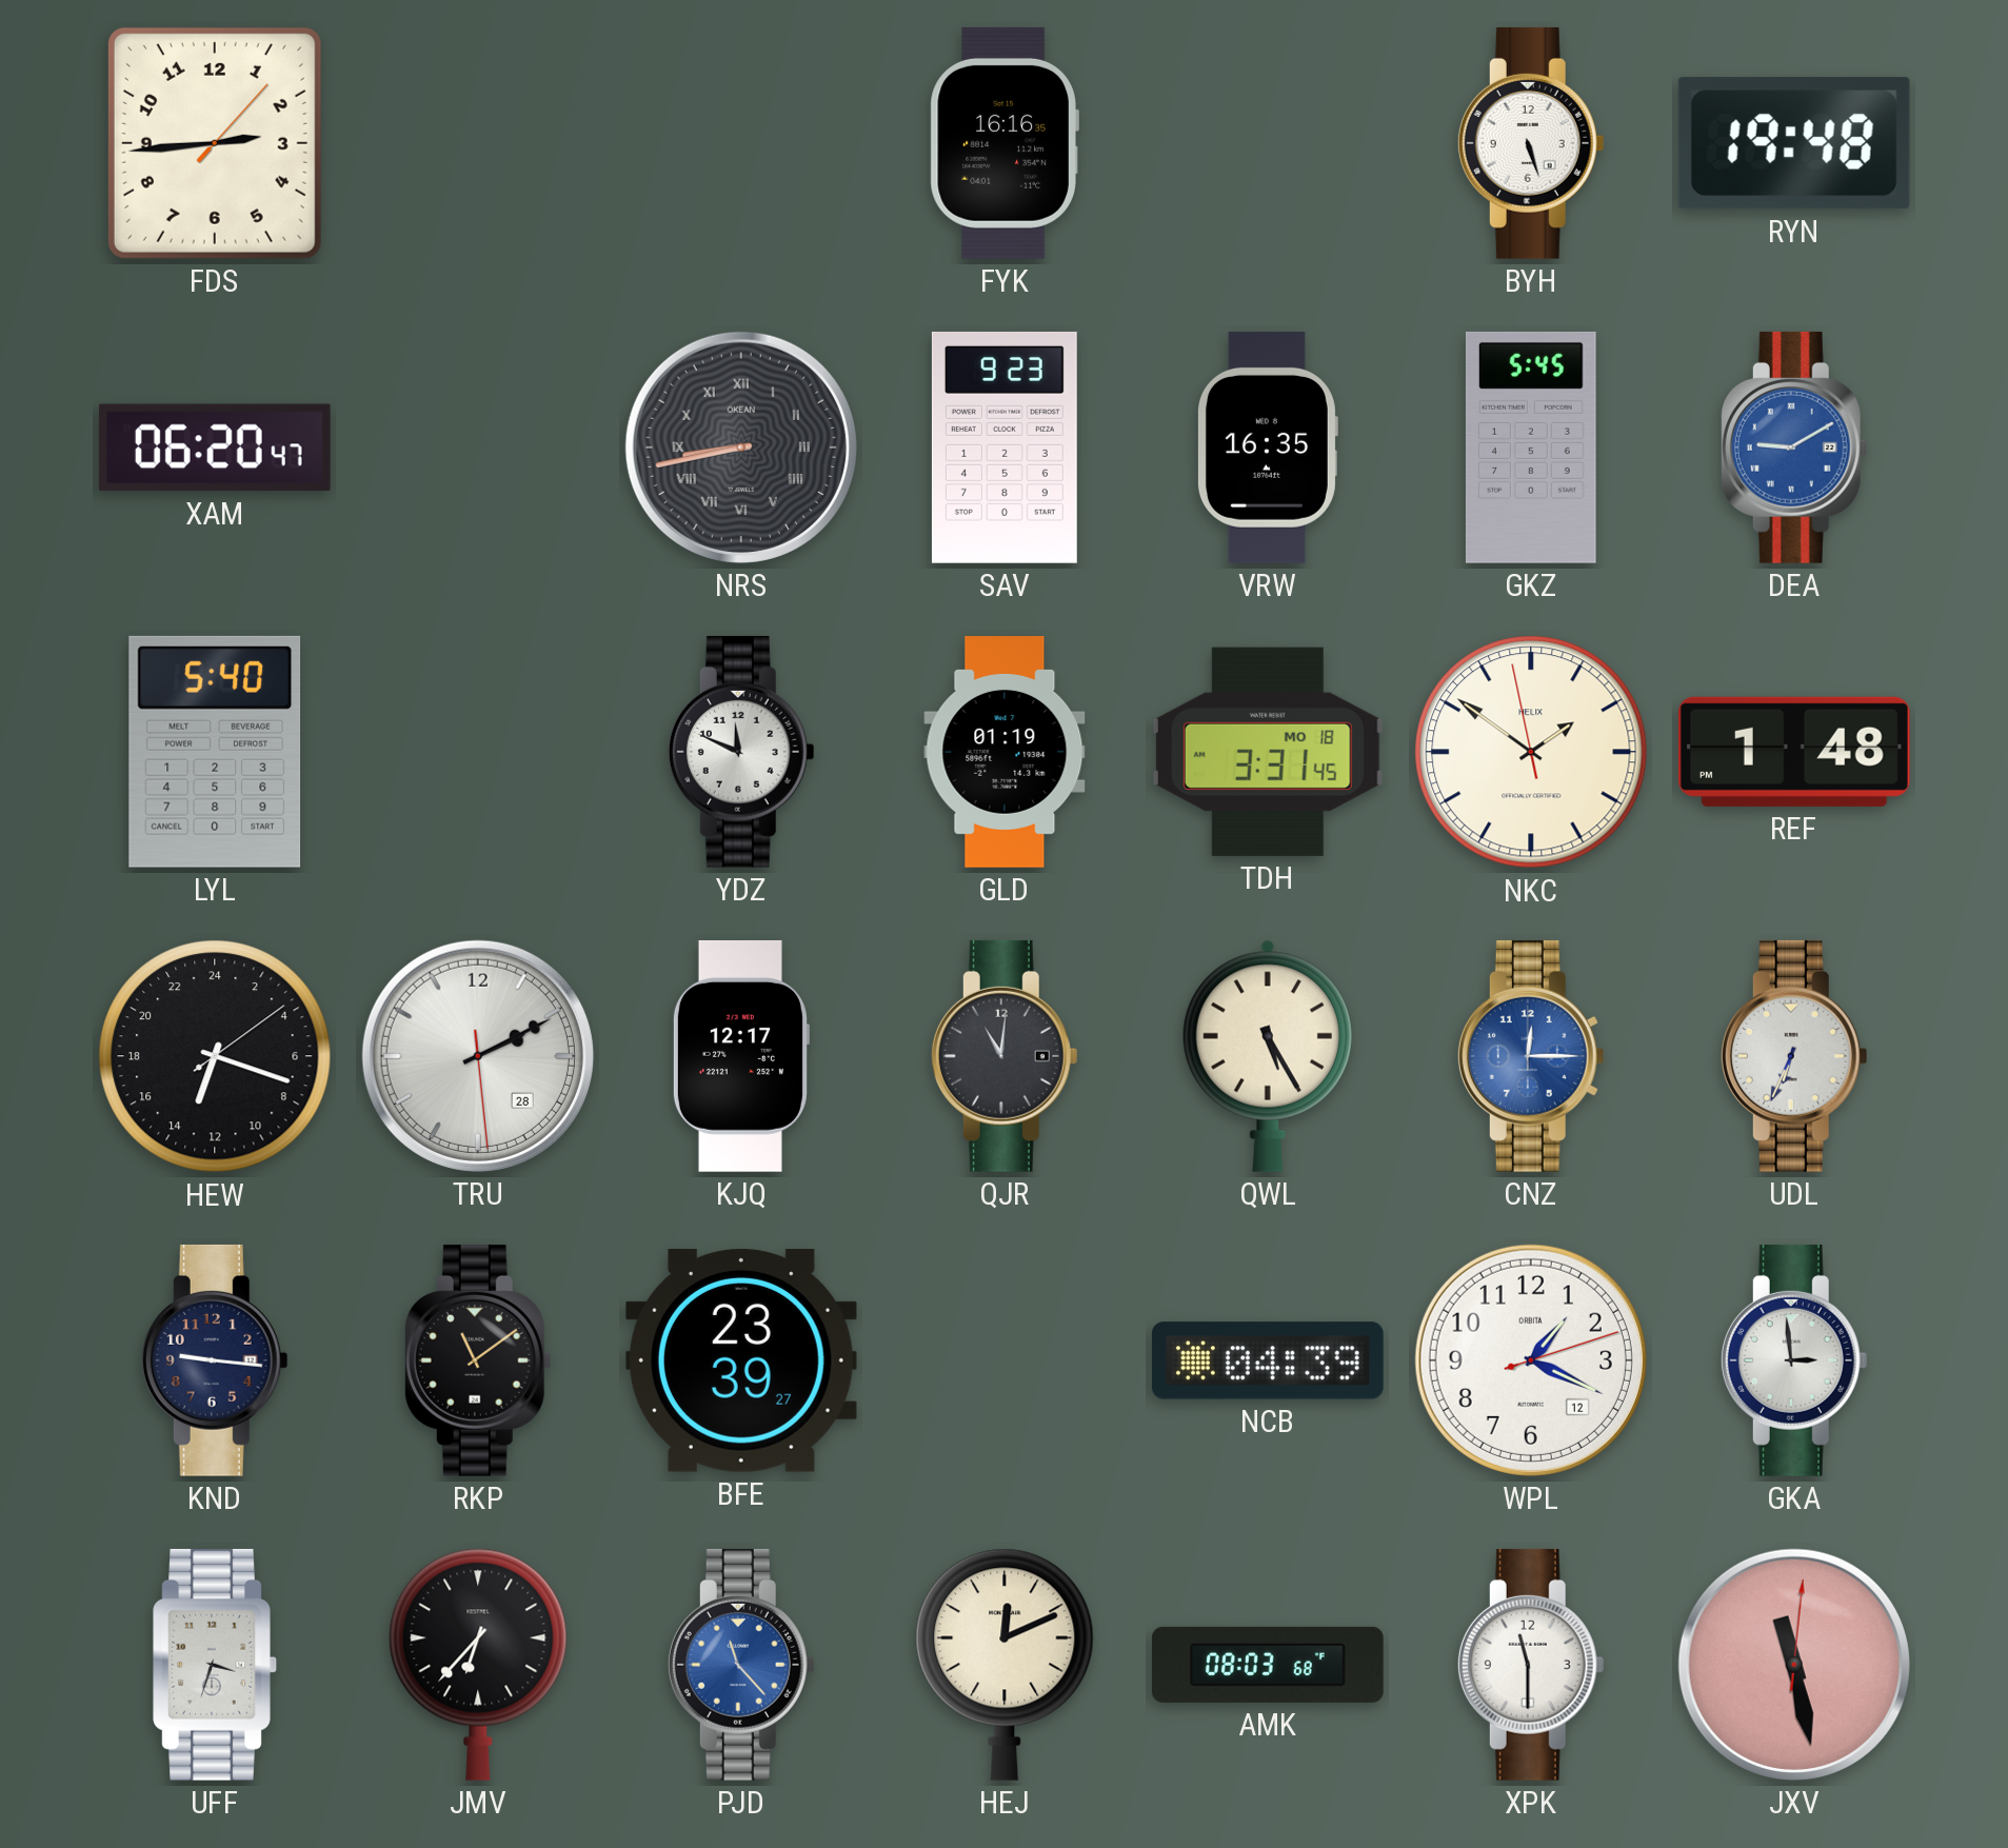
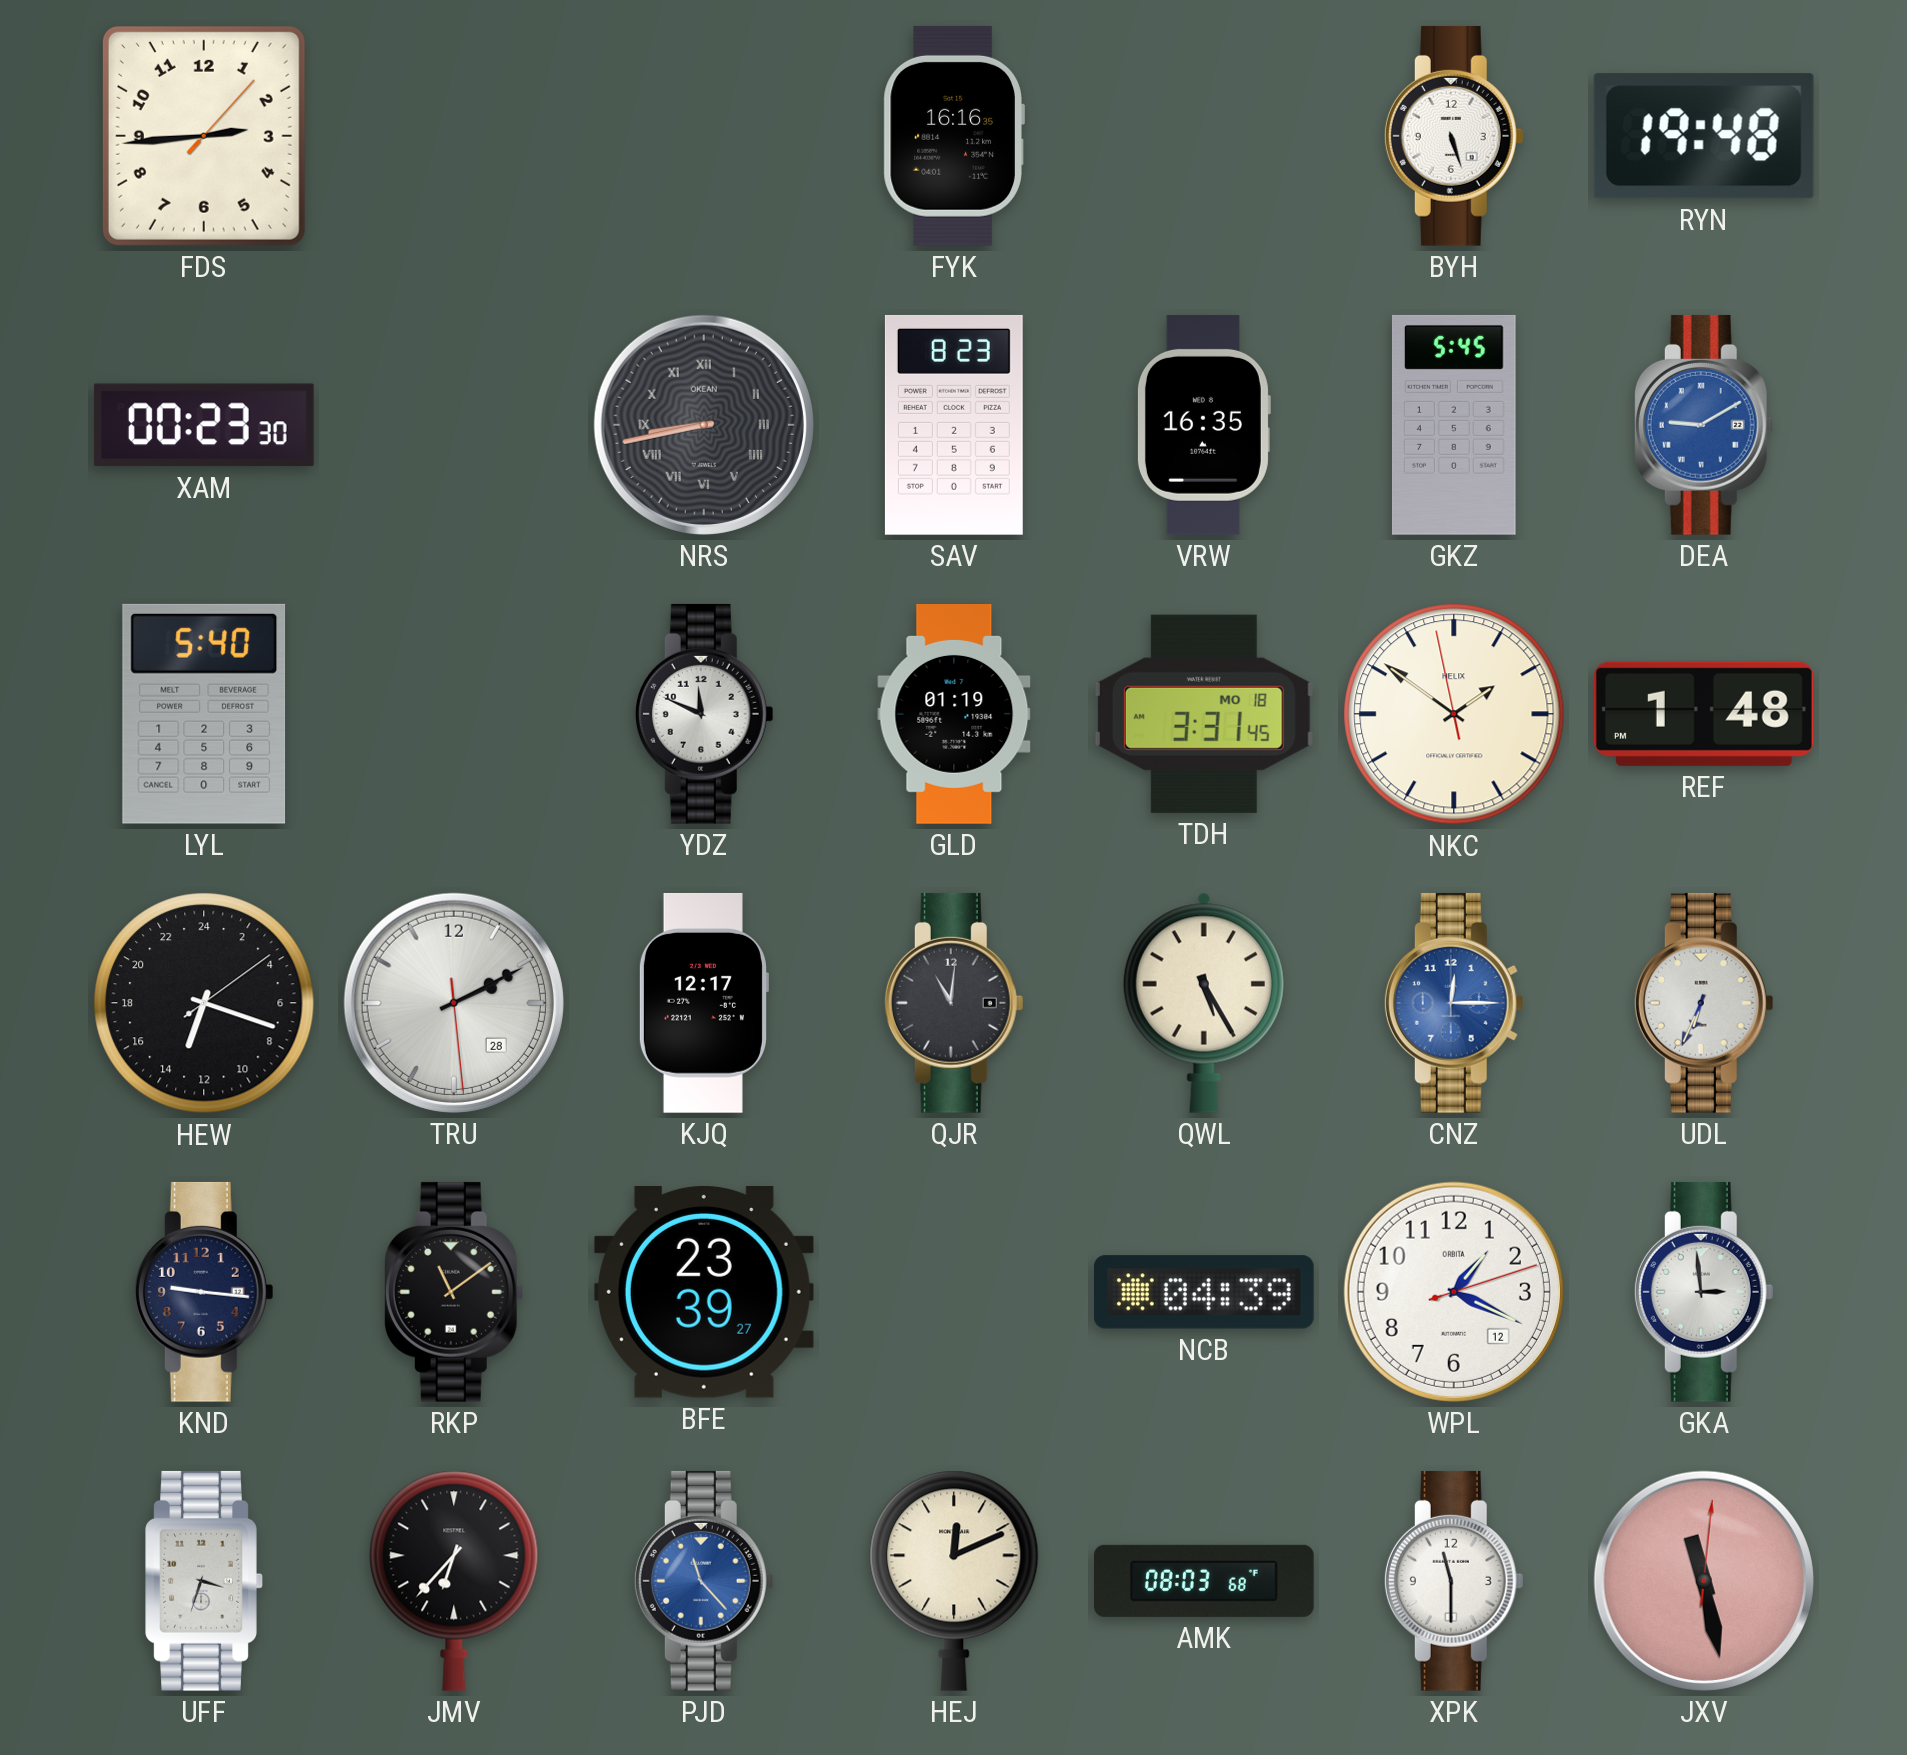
XAM: 06:20 -> 00:23
SAV: 9:23 -> 8:23
